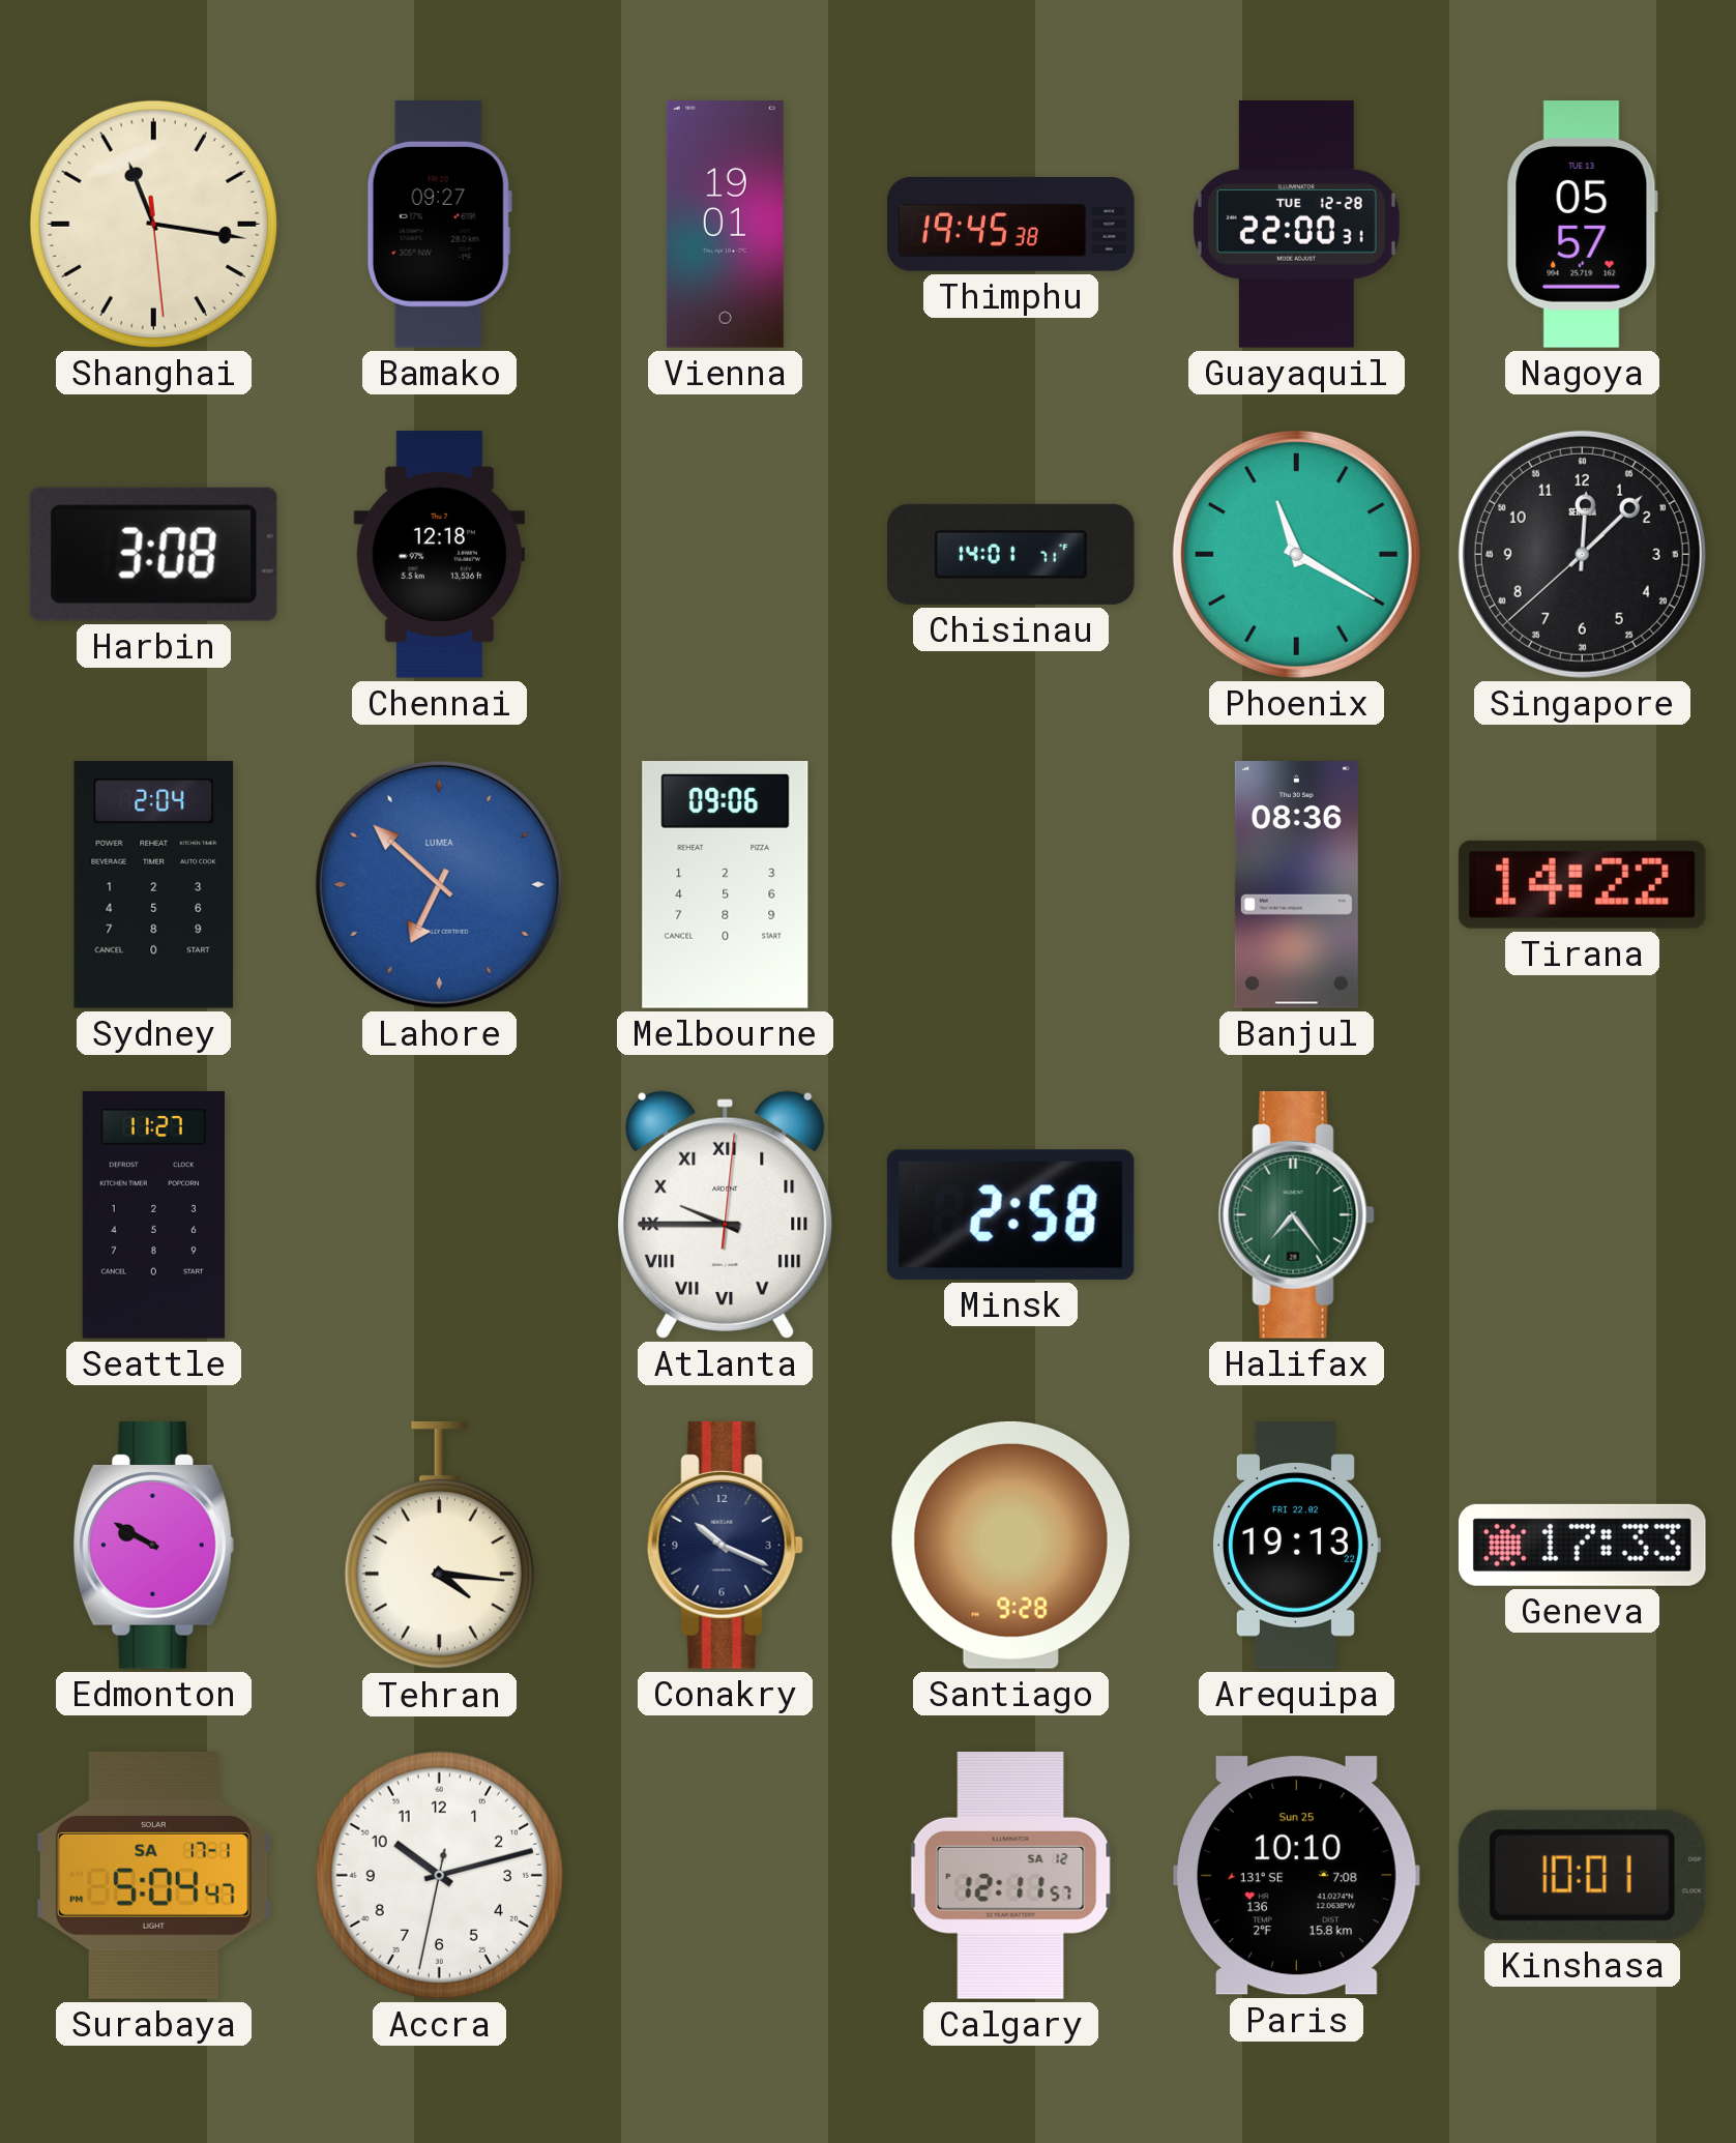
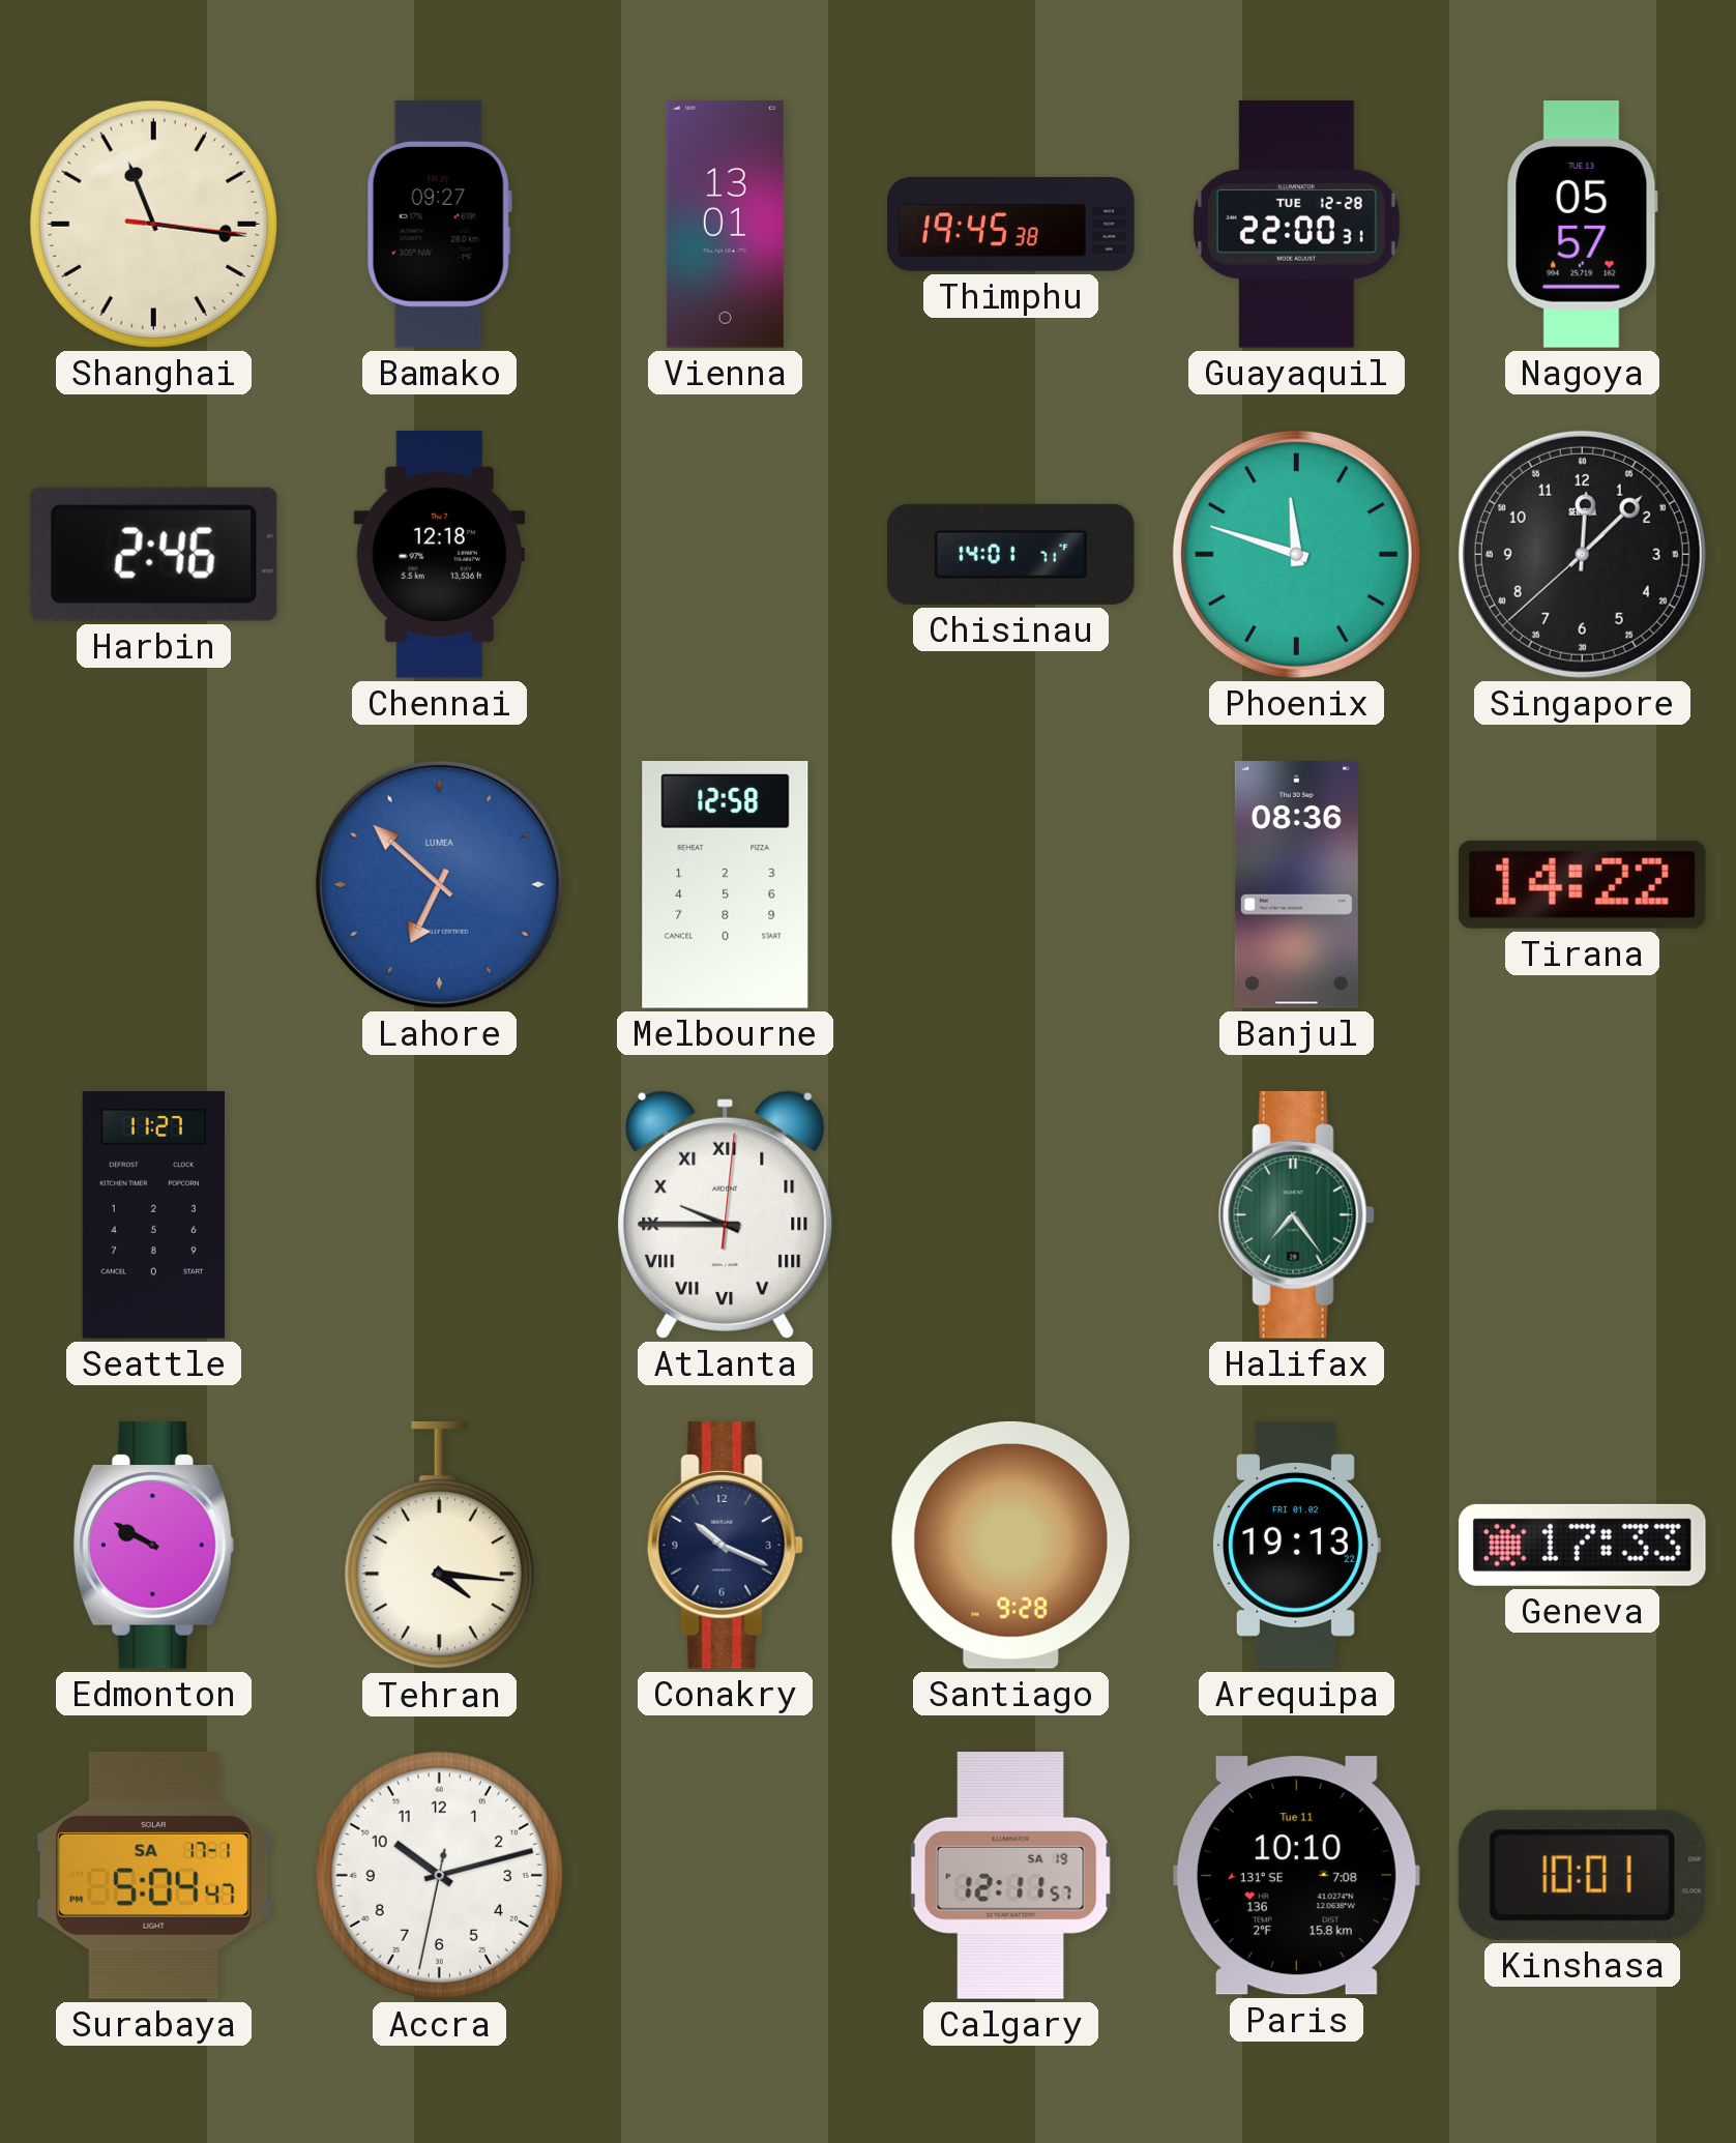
Shanghai: 11:16:29 -> 11:16:16
Vienna: 19:01 -> 13:01
Harbin: 3:08 -> 2:46
Phoenix: 11:20 -> 11:48
Sydney: 2:04 -> none
Melbourne: 09:06 -> 12:58
Minsk: 2:58 -> none
Arequipa date: FRI 22.02 -> FRI 01.02
Calgary date: SA 12 -> SA 19
Paris date: Sun 25 -> Tue 11
